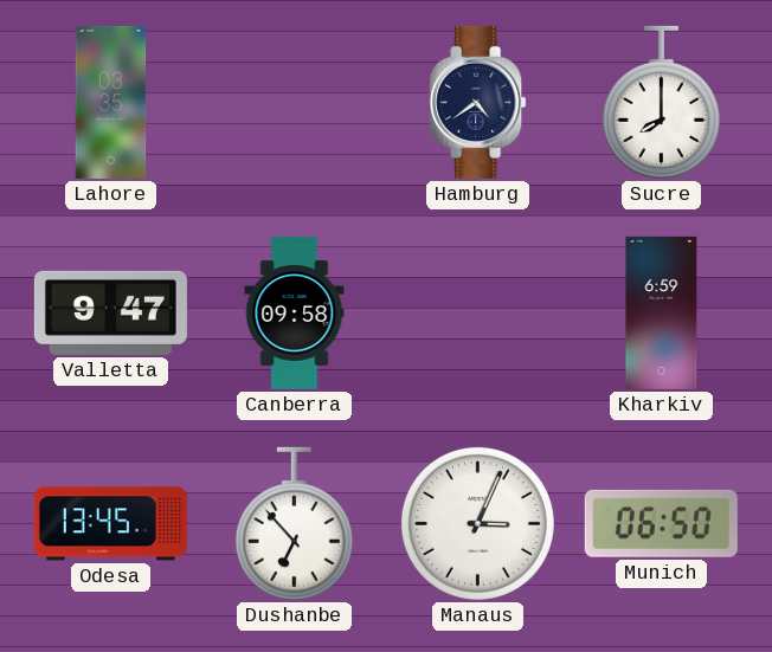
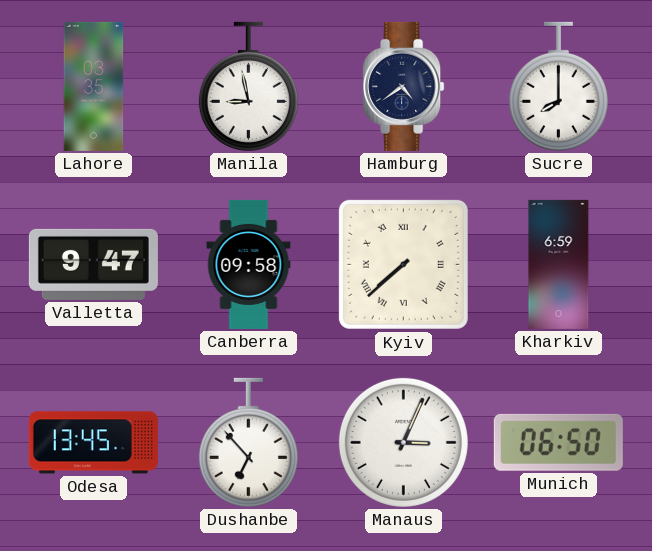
Manila: none -> 8:58
Kyiv: none -> 7:38
